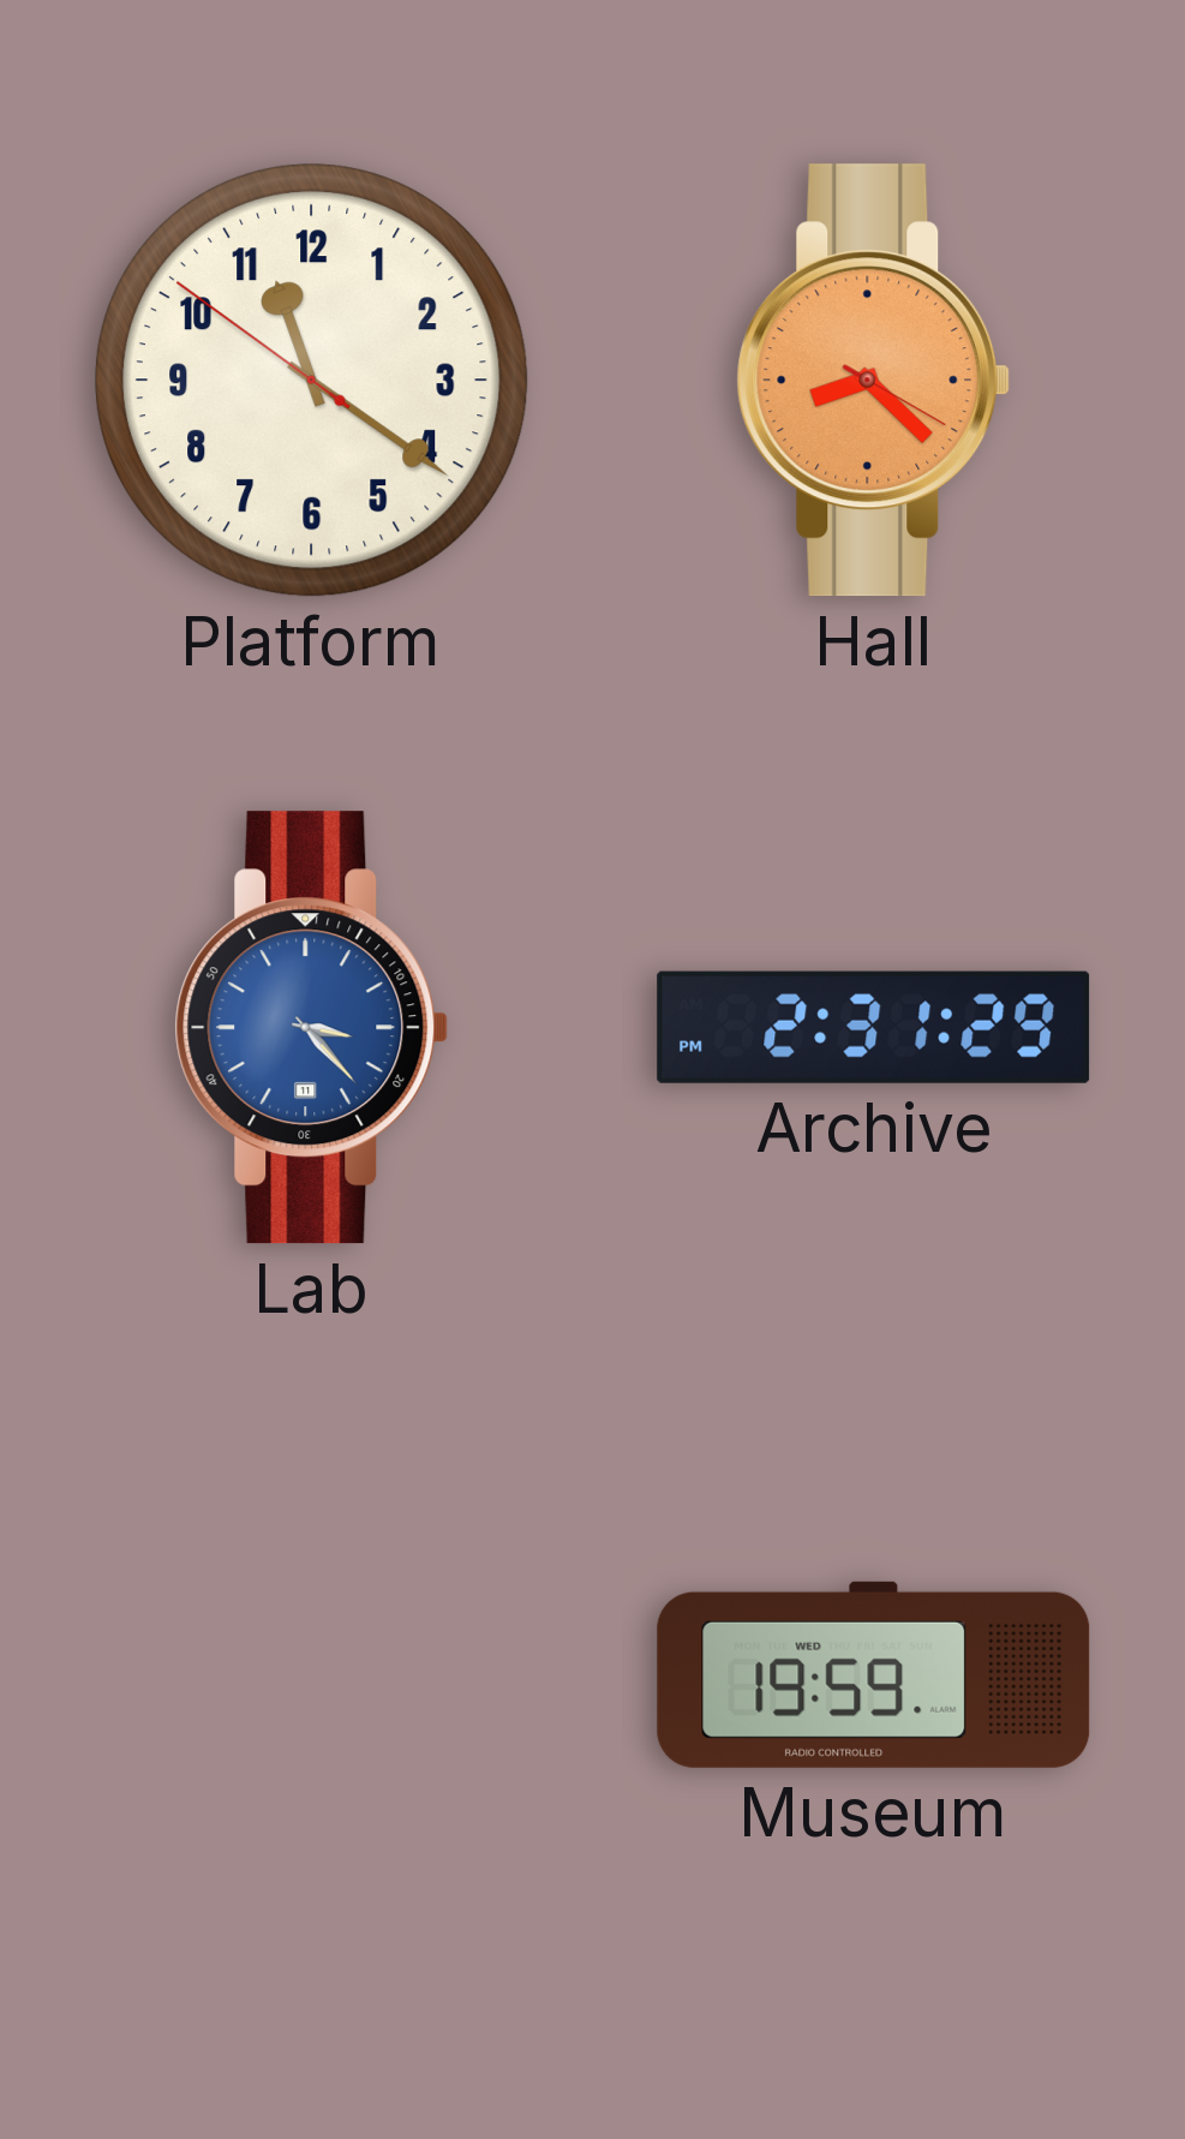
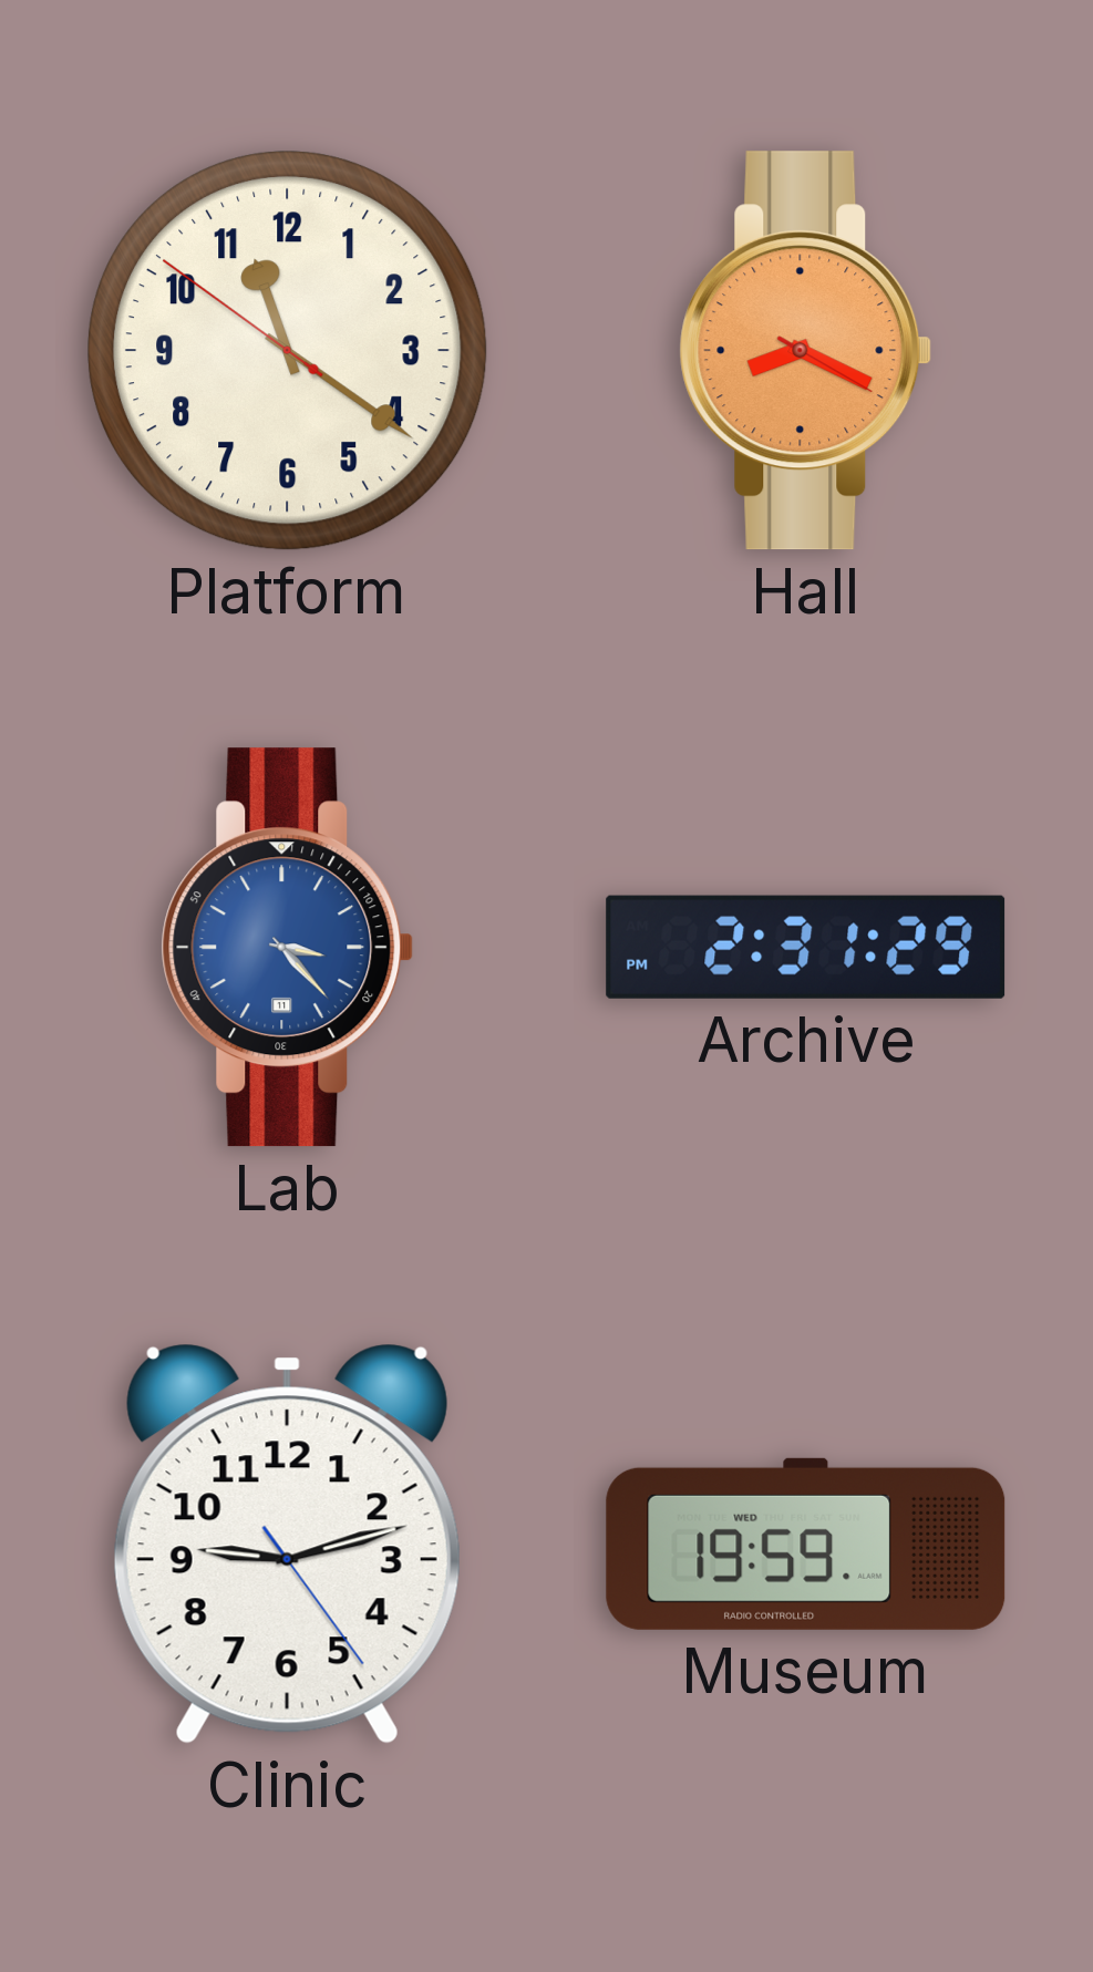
Hall: 8:22 -> 8:19
Clinic: none -> 9:12
